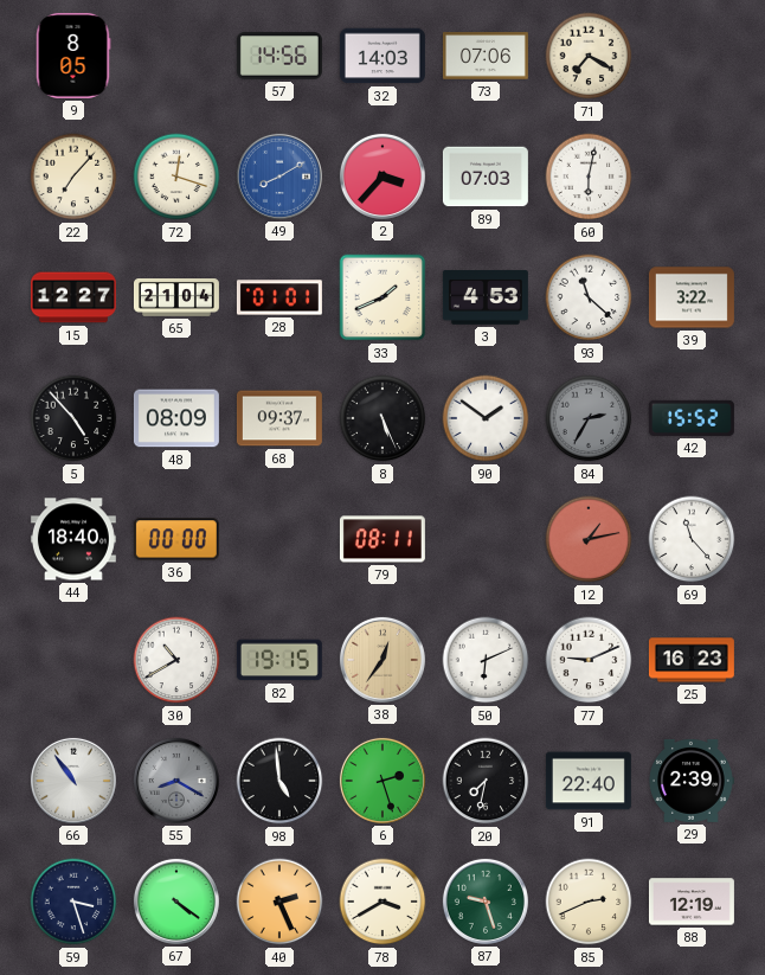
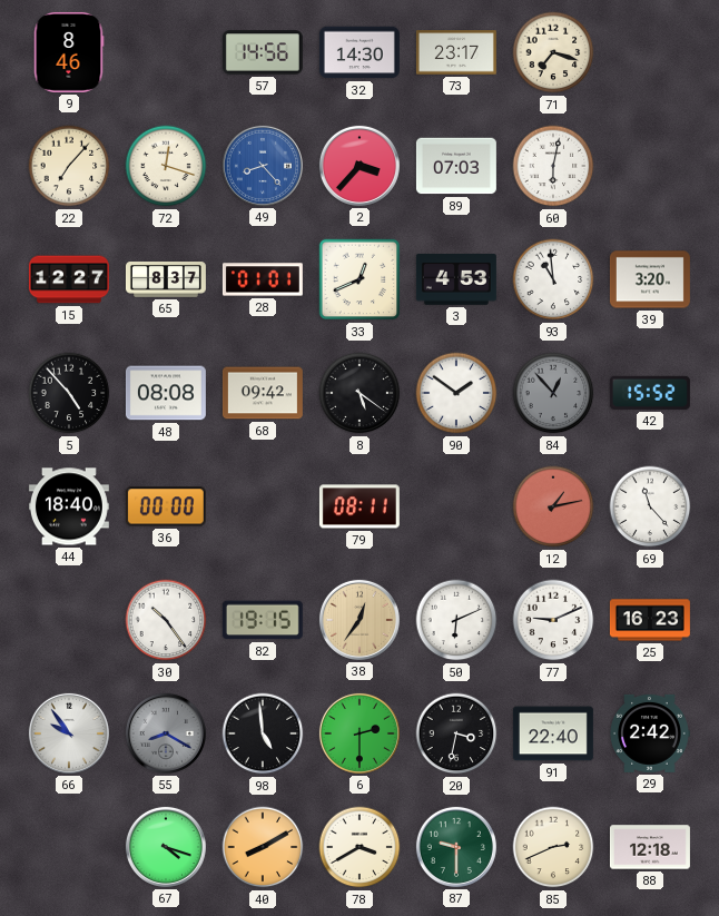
9: 8:05 -> 8:46
32: 14:03 -> 14:30
73: 07:06 -> 23:17
71: 7:20 -> 7:18
49: 8:10 -> 8:23
65: 21:04 -> 8:37
33: 1:41 -> 12:41
93: 11:22 -> 10:59
39: 3:22 -> 3:20
48: 08:09 -> 08:08
68: 09:37 -> 09:42
8: 5:26 -> 5:21
84: 2:35 -> 12:53
30: 10:40 -> 10:24
66: 10:54 -> 9:54
6: 2:27 -> 2:30
20: 7:32 -> 3:32
29: 2:39 -> 2:42
59: 3:27 -> none
67: 4:21 -> 4:18
40: 2:26 -> 8:10
87: 9:27 -> 9:30
88: 12:19 -> 12:18
